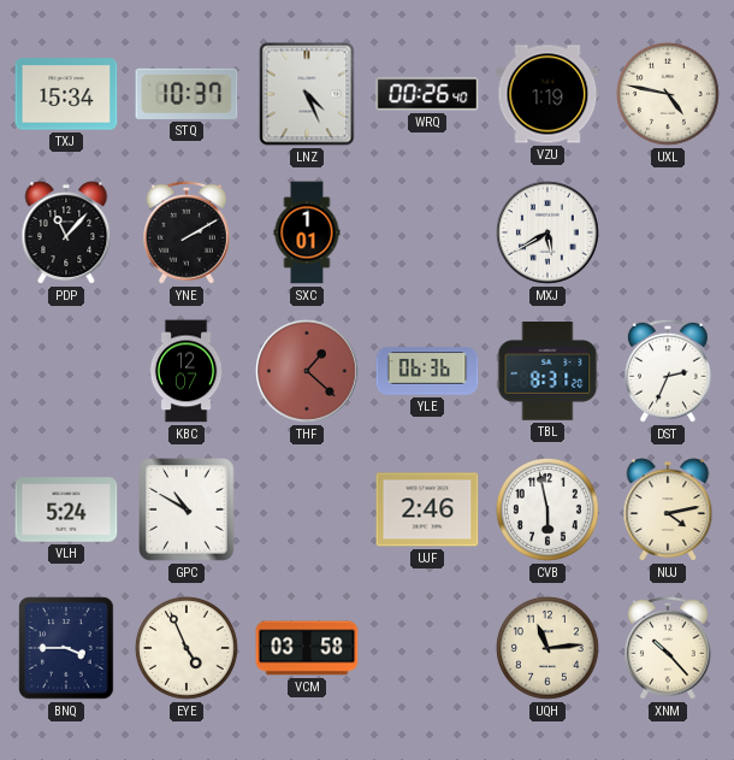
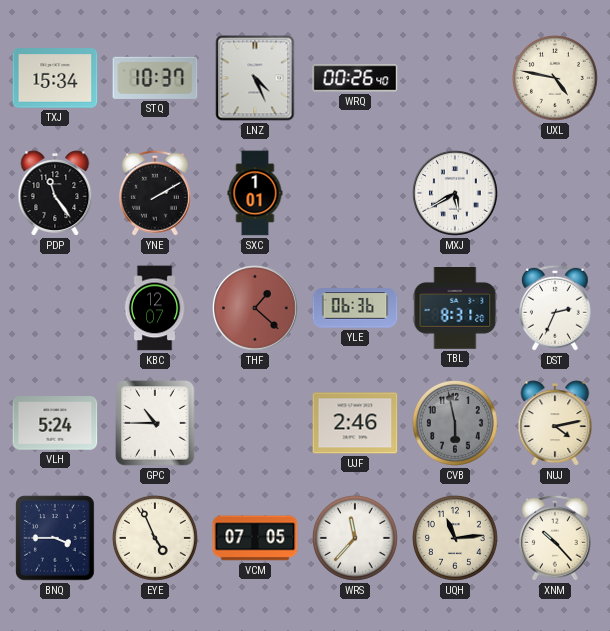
VZU: 1:19 -> none
PDP: 11:07 -> 11:24
GPC: 10:50 -> 10:45
CVB dial: white -> grey
VCM: 03:58 -> 07:05
WRS: none -> 11:37
